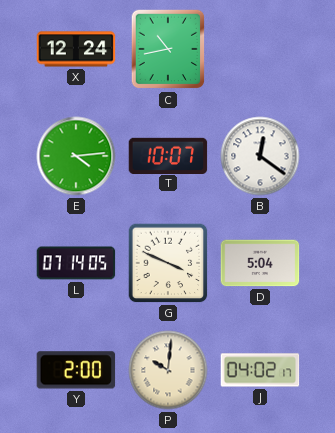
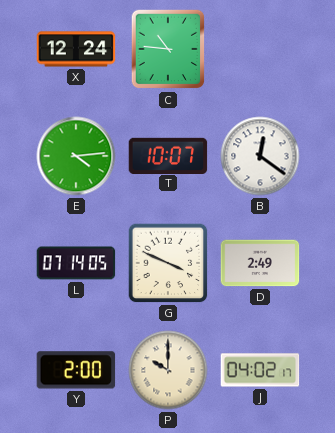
C: 10:43 -> 10:46
D: 5:04 -> 2:49
P: 10:01 -> 10:00
